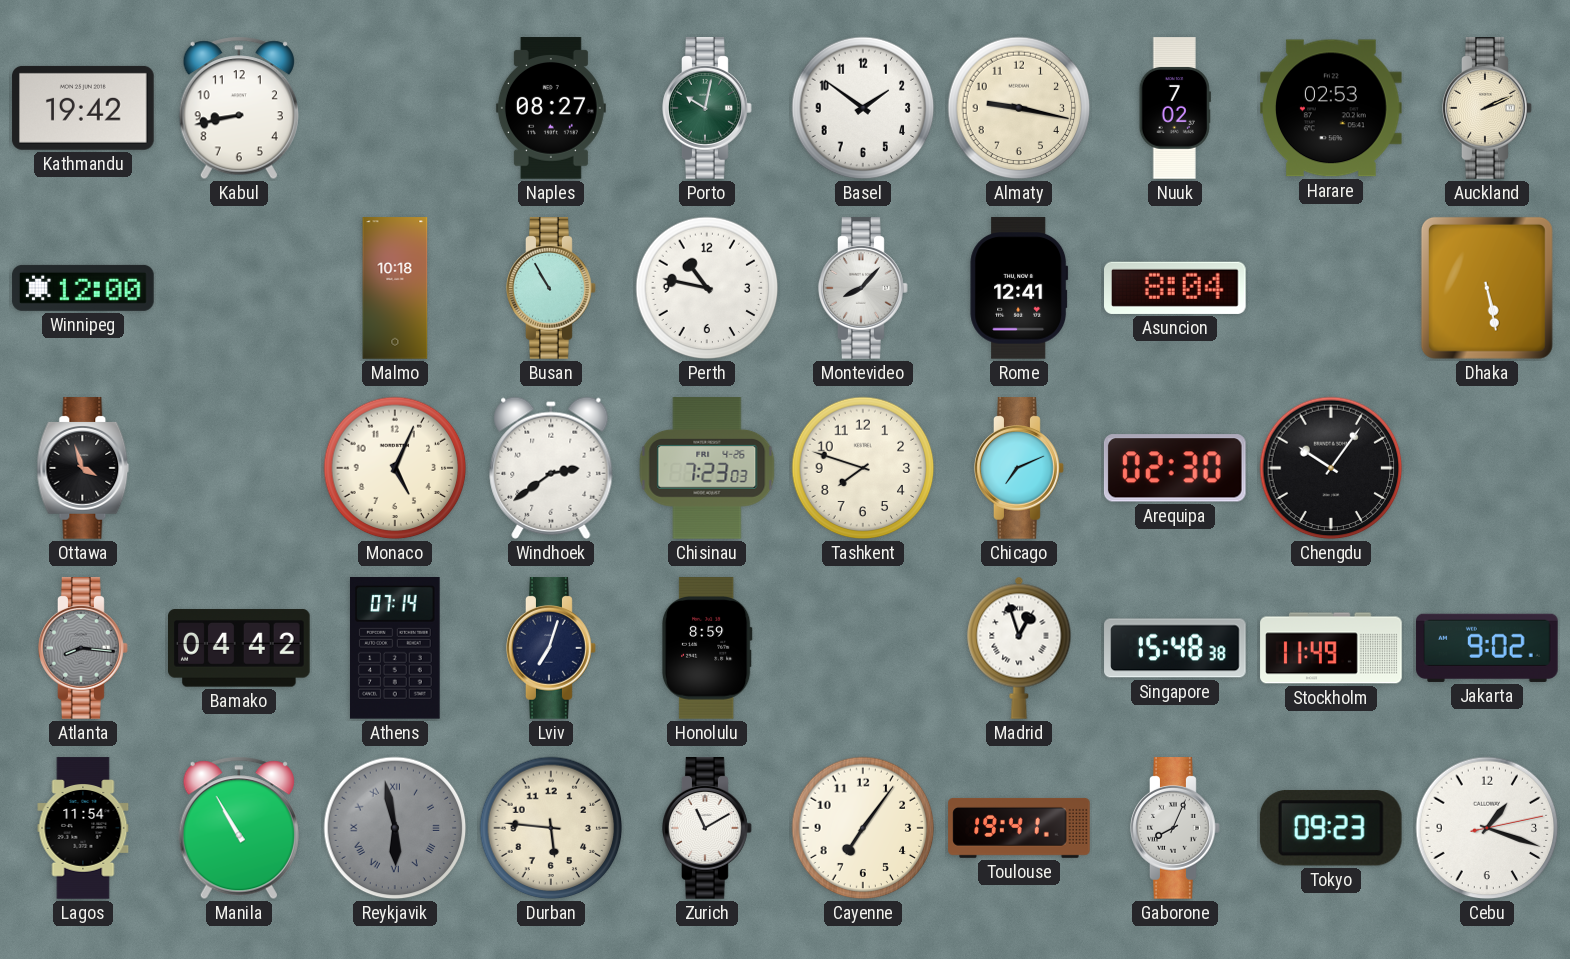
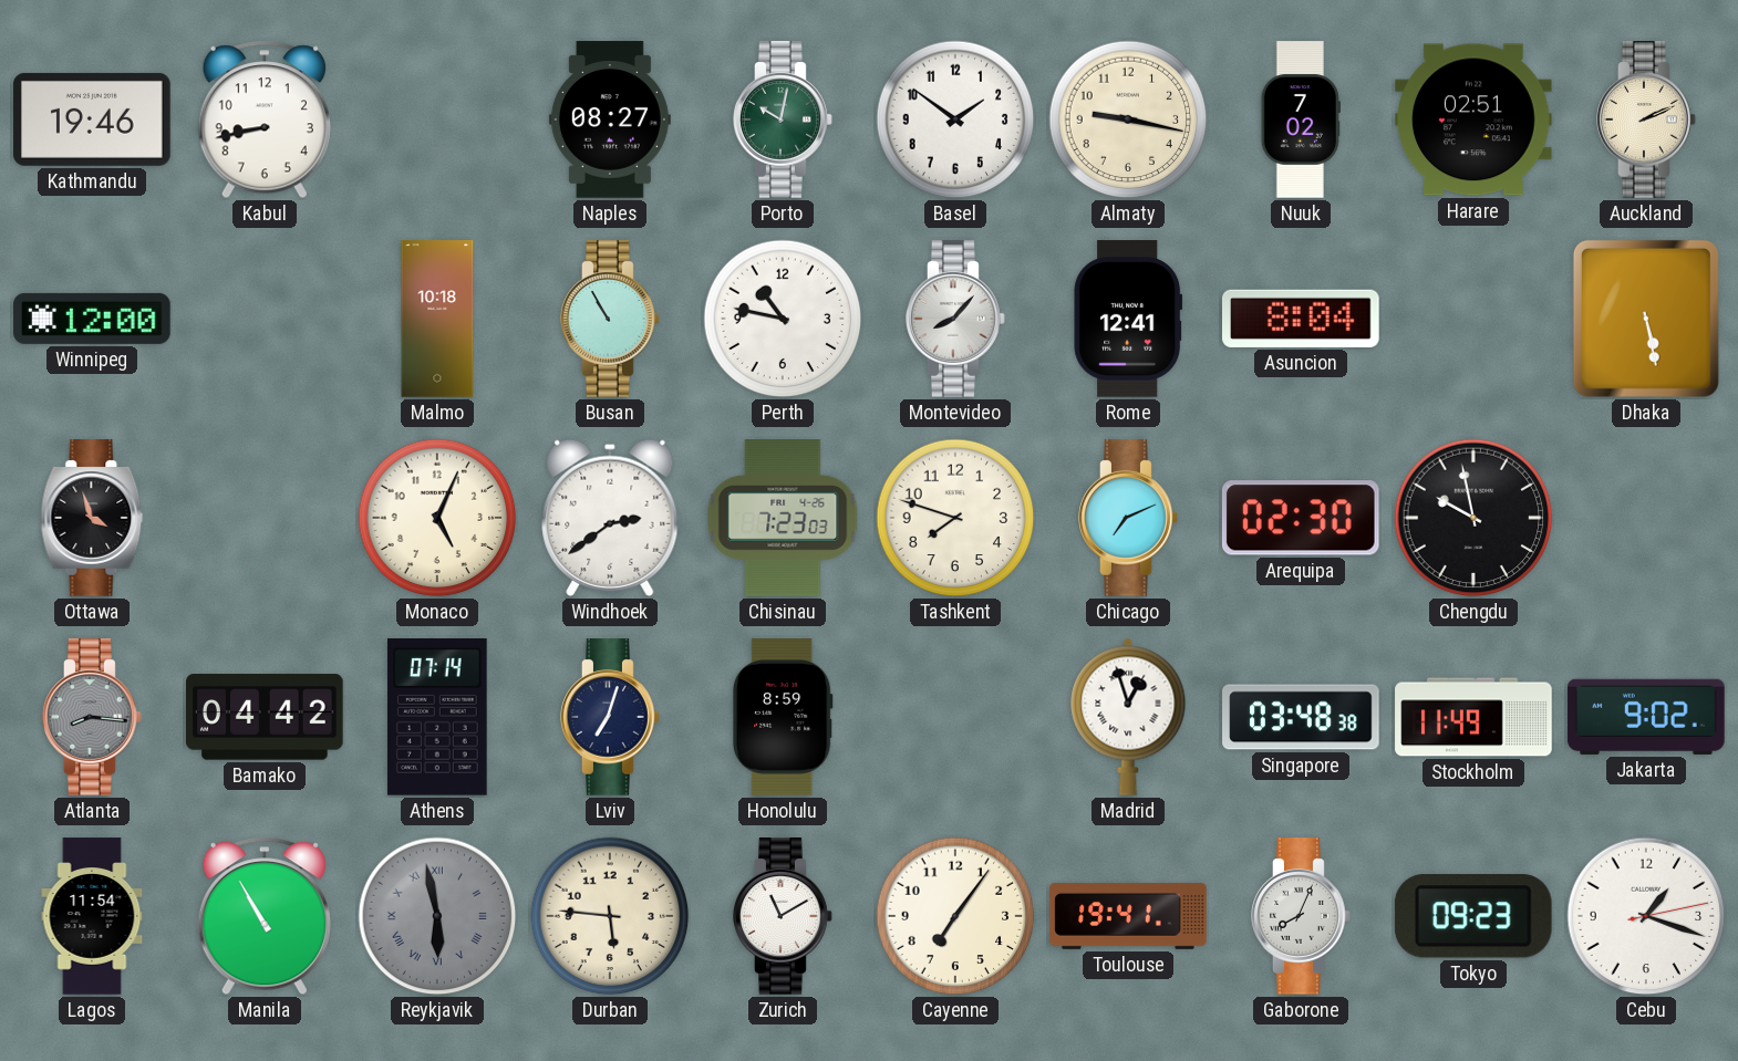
Kathmandu: 19:42 -> 19:46
Harare: 02:53 -> 02:51
Chengdu: 10:06 -> 9:58
Singapore: 15:48 -> 03:48
